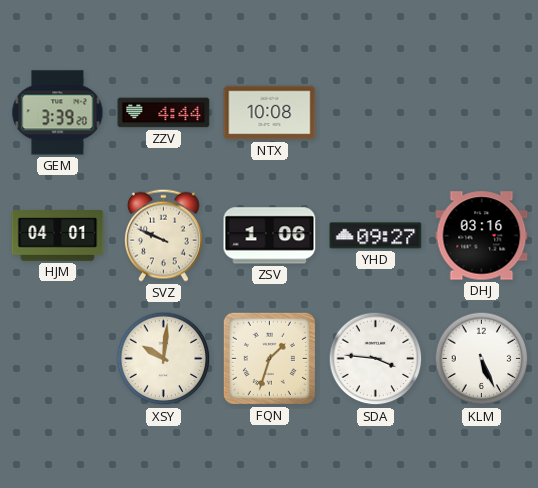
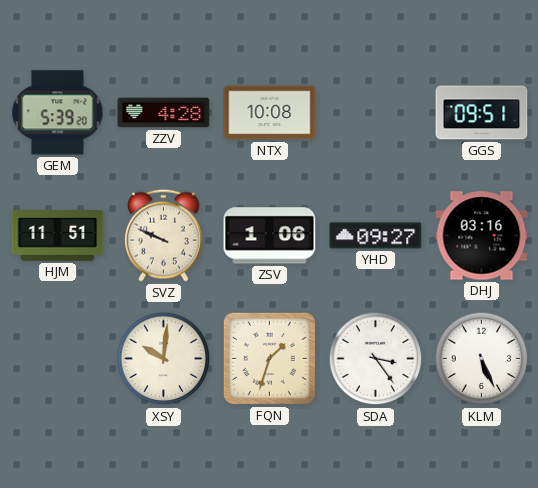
GEM: 3:39 -> 5:39
ZZV: 4:44 -> 4:28
GGS: none -> 09:51
HJM: 04:01 -> 11:51
SDA: 3:46 -> 3:24
